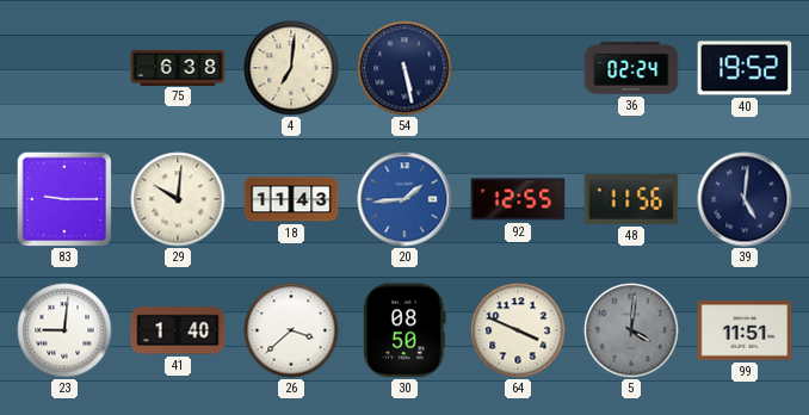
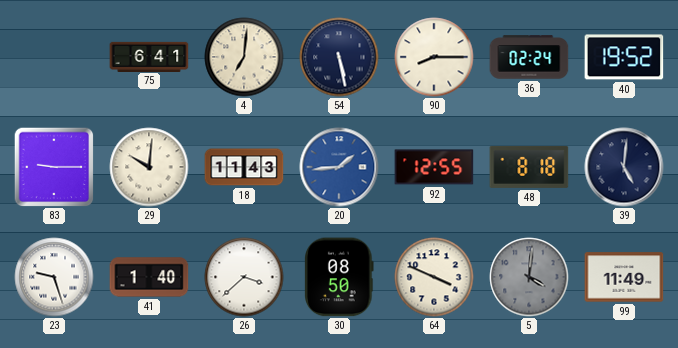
75: 6:38 -> 6:41
90: none -> 8:15
48: 11:56 -> 8:18
23: 9:01 -> 9:27
99: 11:51 -> 11:49
